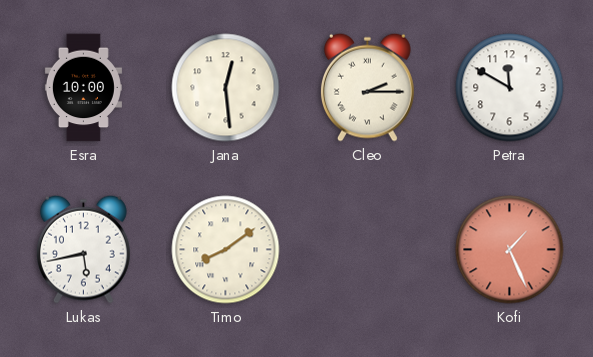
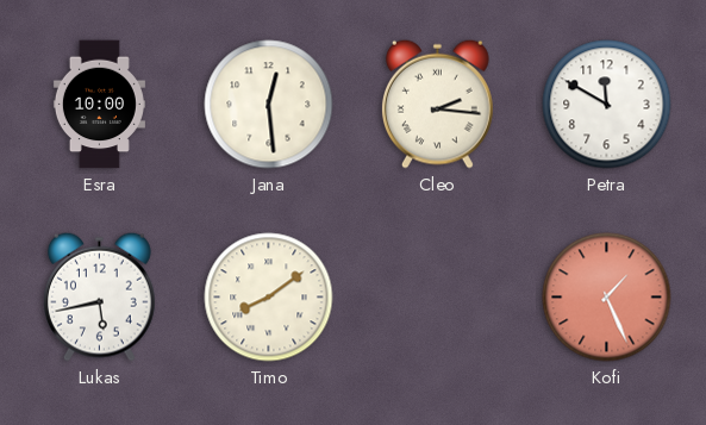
Cleo: 2:15 -> 2:16
